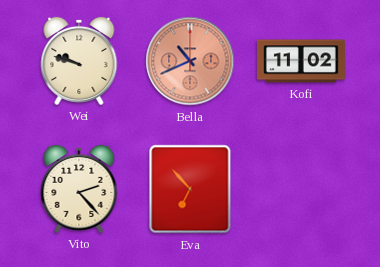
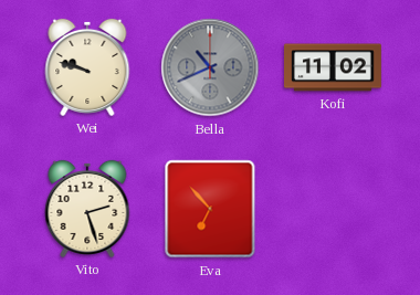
Bella dial: salmon -> grey
Vito: 2:23 -> 2:27
